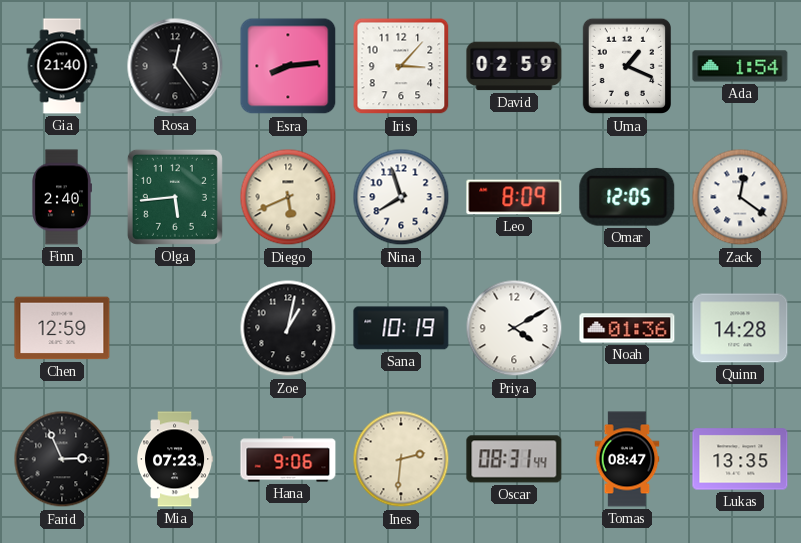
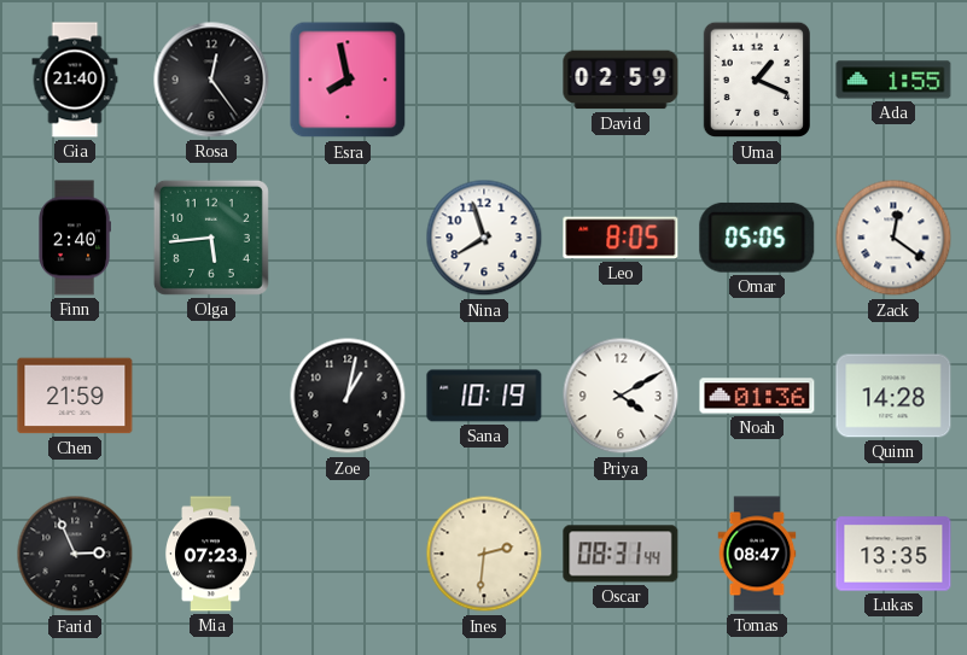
Esra: 8:14 -> 7:58
Iris: 3:07 -> none
Ada: 1:54 -> 1:55
Diego: 5:41 -> none
Leo: 8:09 -> 8:05
Omar: 12:05 -> 05:05
Chen: 12:59 -> 21:59
Hana: 9:06 -> none
